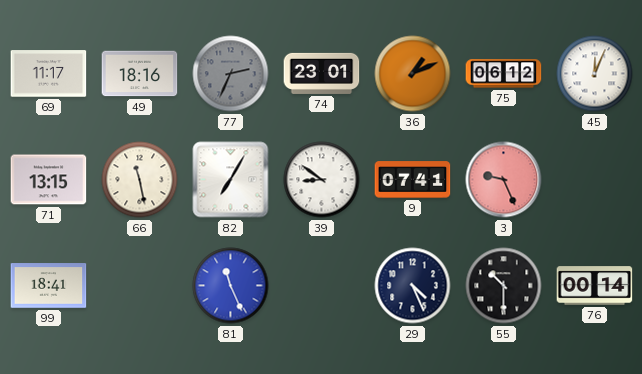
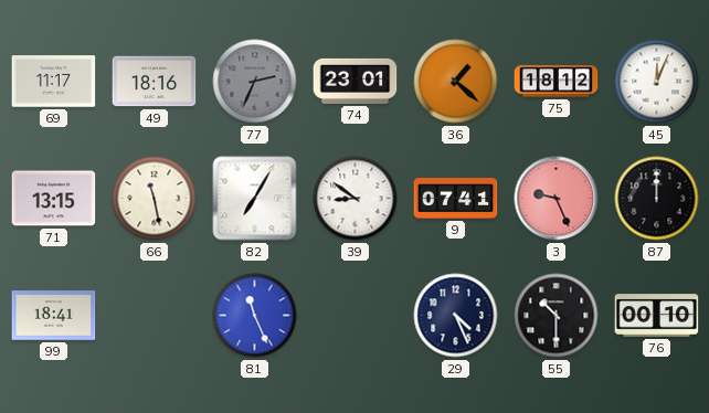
36: 1:11 -> 1:22
75: 06:12 -> 18:12
87: none -> 12:00
76: 00:14 -> 00:10
